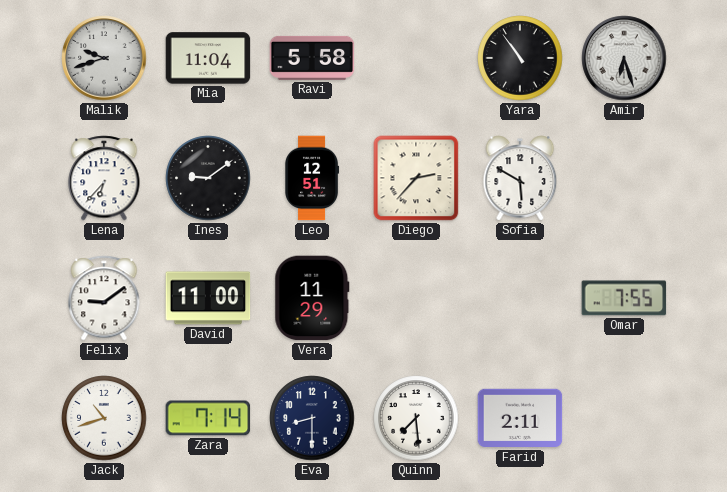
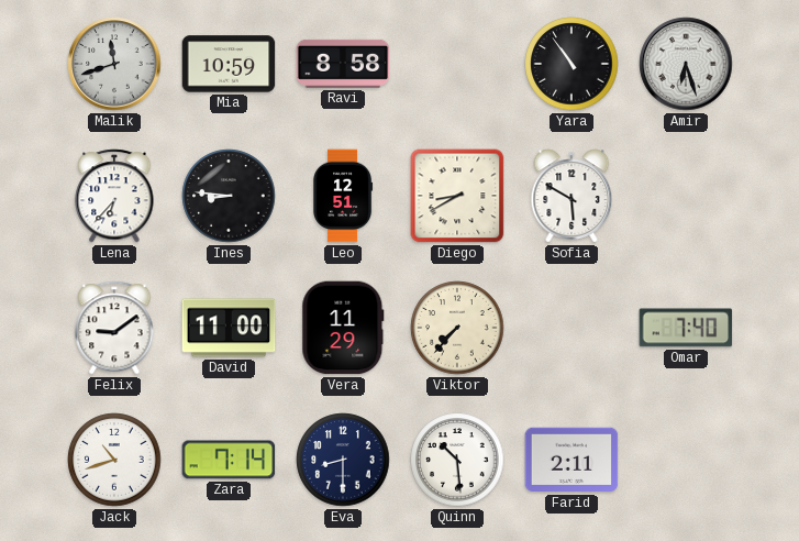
Malik: 9:42 -> 11:42
Mia: 11:04 -> 10:59
Ravi: 5:58 -> 8:58
Ines: 9:09 -> 8:46
Diego: 2:37 -> 8:40
Viktor: none -> 7:37
Omar: 7:55 -> 7:40
Quinn: 7:29 -> 10:29
